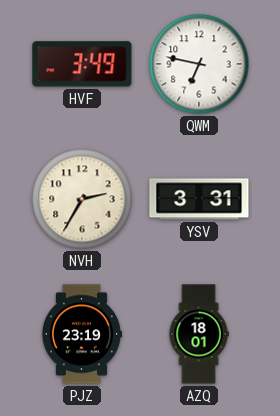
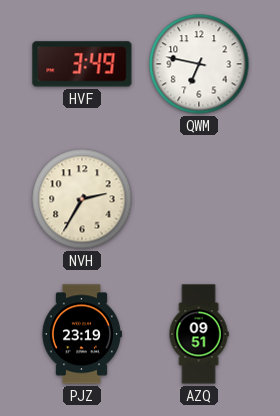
YSV: 3:31 -> none
AZQ: 18:01 -> 09:51
